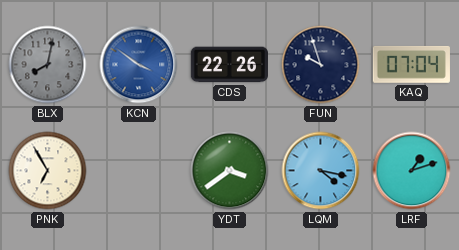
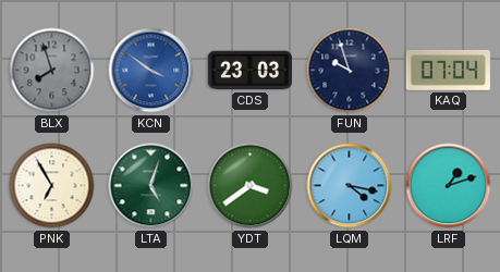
BLX: 8:02 -> 7:57
CDS: 22:26 -> 23:03
LTA: none -> 5:03
